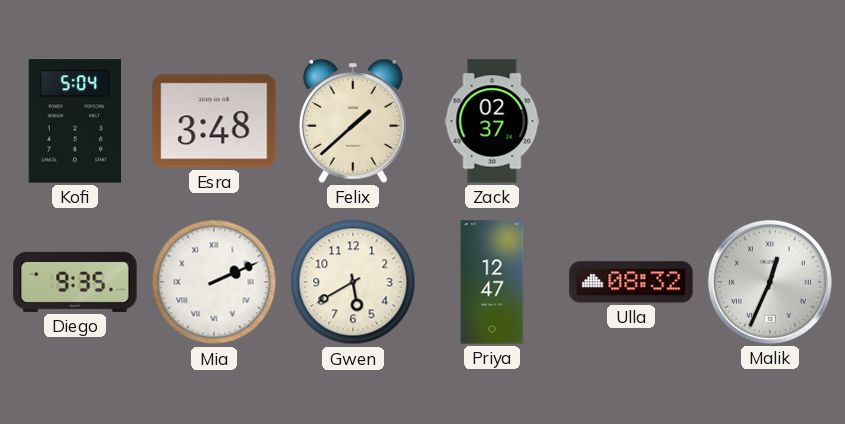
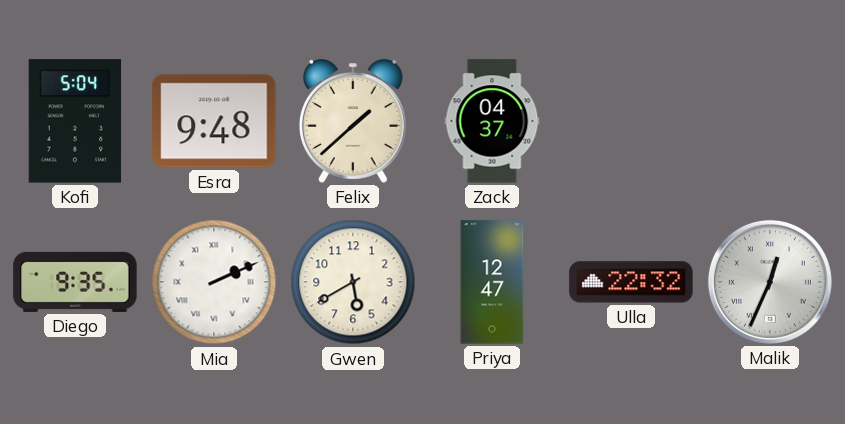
Esra: 3:48 -> 9:48
Zack: 02:37 -> 04:37
Ulla: 08:32 -> 22:32
